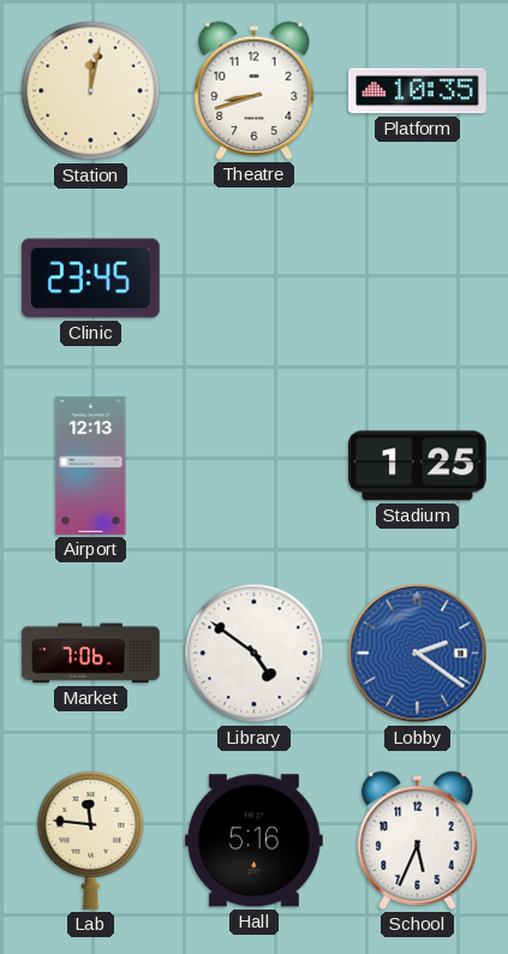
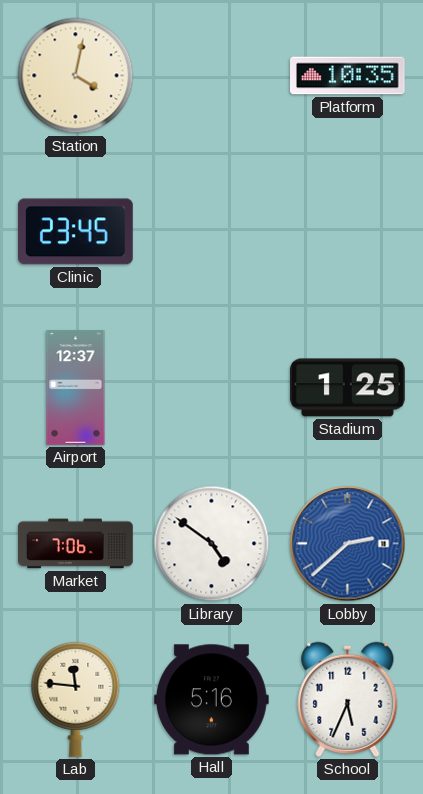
Station: 12:02 -> 4:02
Theatre: 8:42 -> none
Airport: 12:13 -> 12:37
Lobby: 2:21 -> 2:38
